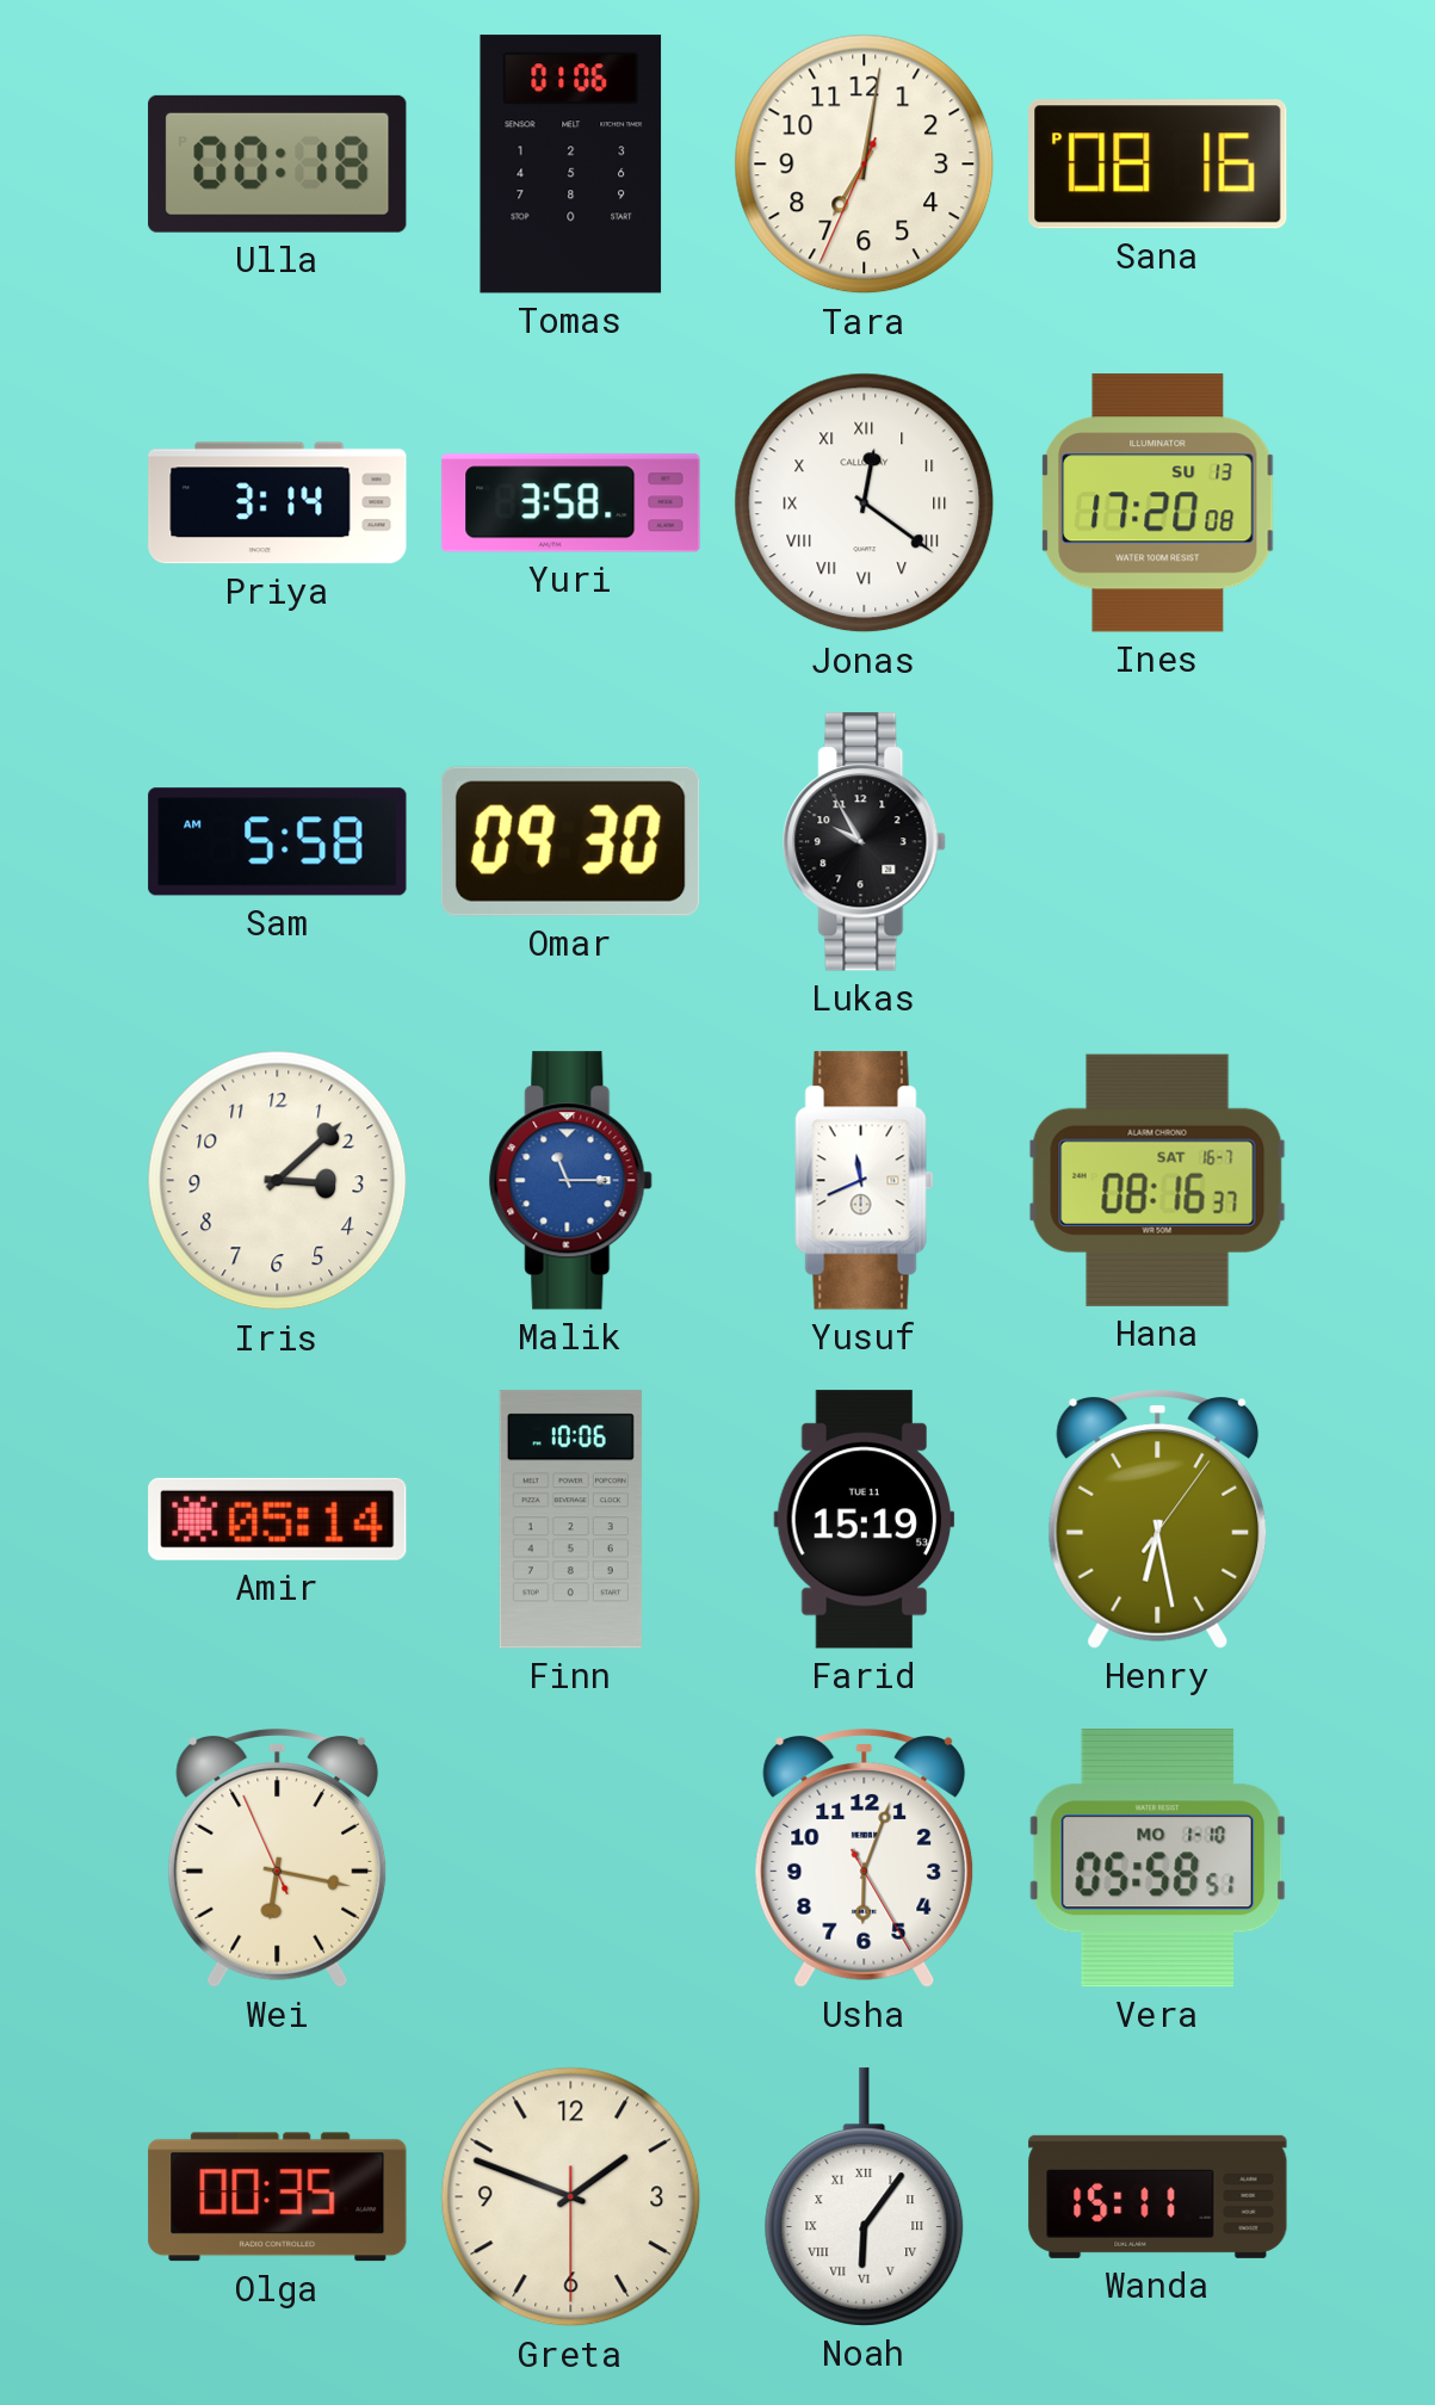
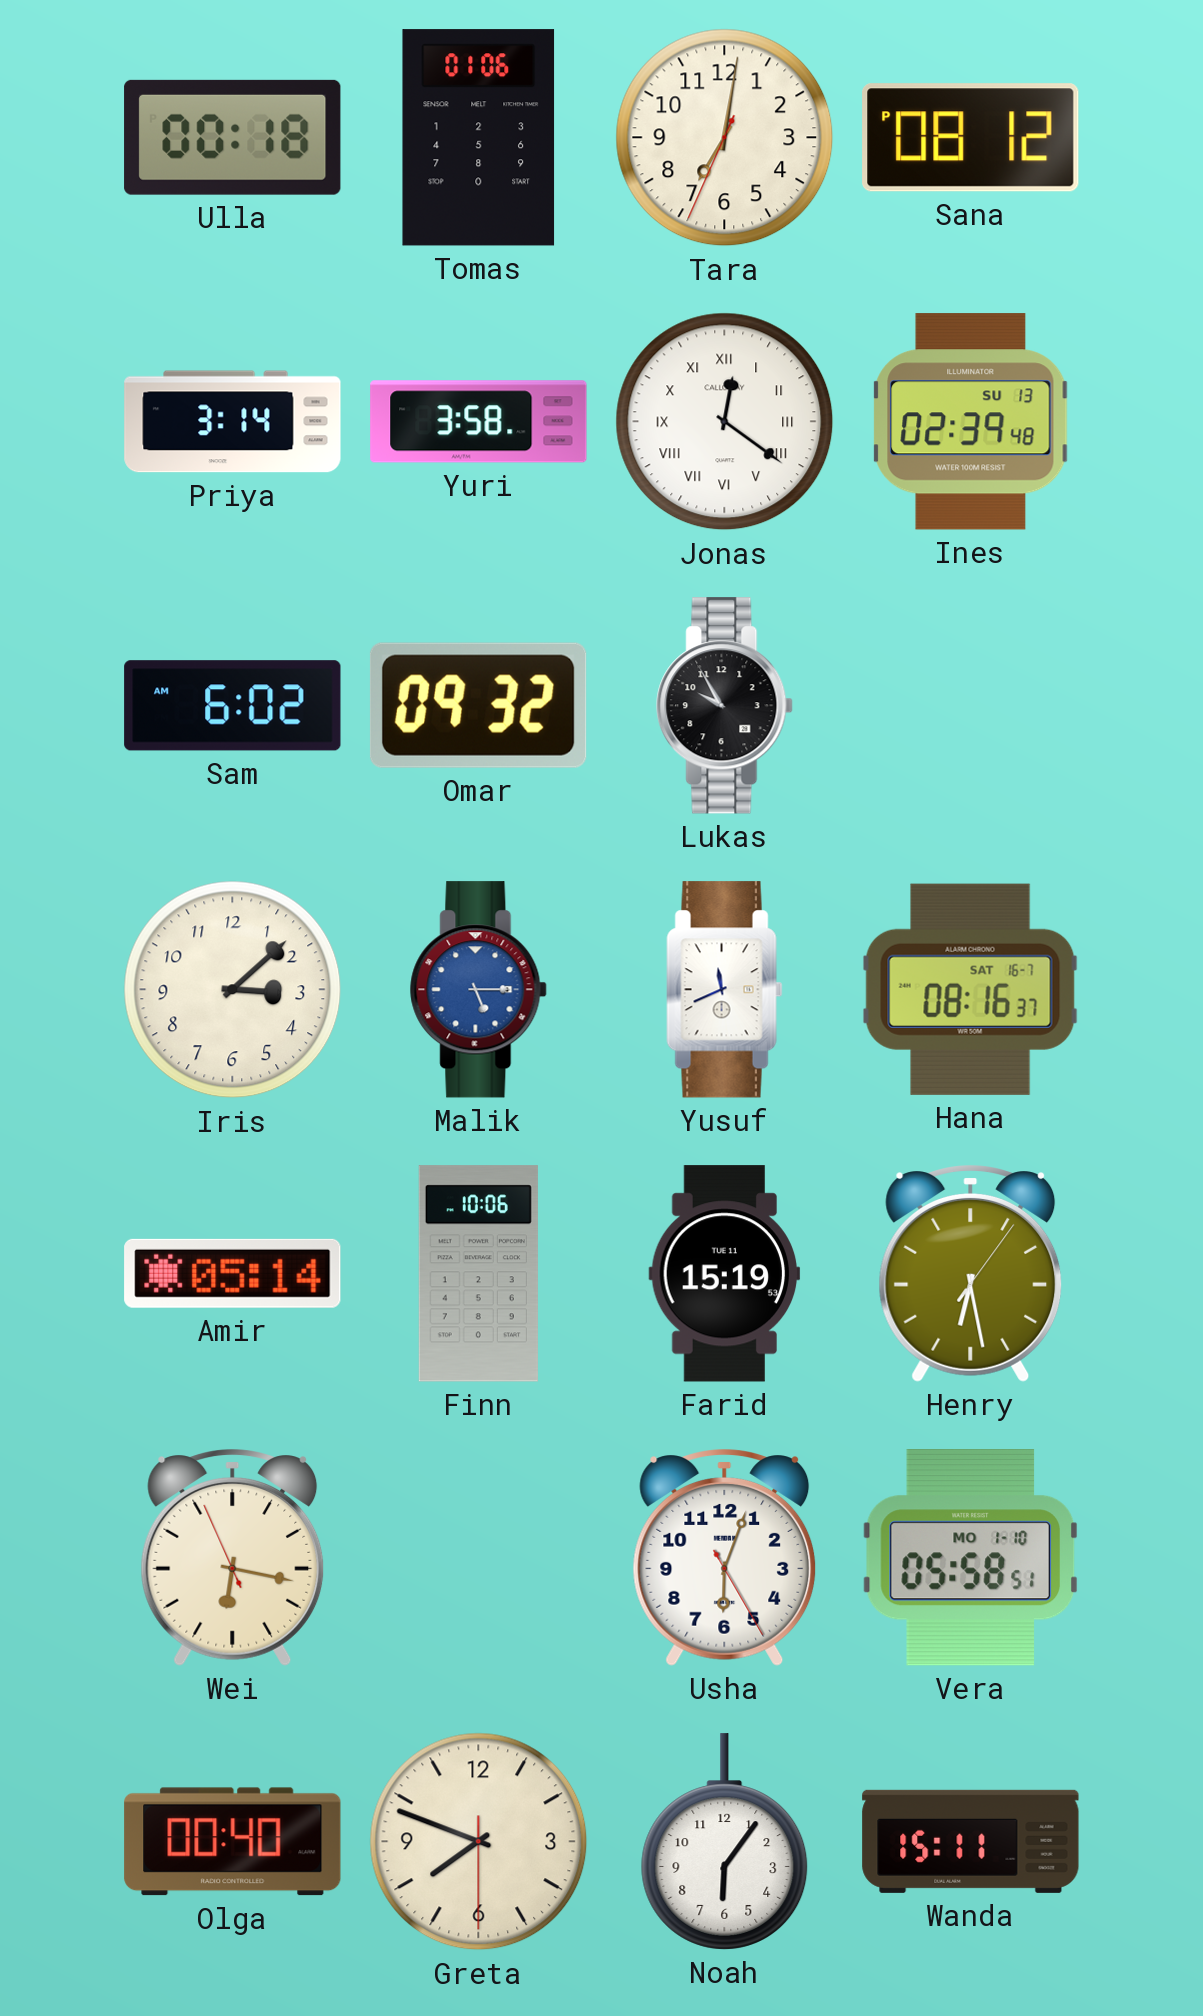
Sana: 08:16 -> 08:12
Ines: 17:20 -> 02:39
Sam: 5:58 -> 6:02
Omar: 09:30 -> 09:32
Malik: 11:15 -> 5:15
Olga: 00:35 -> 00:40
Greta: 1:48 -> 7:48
Noah numerals: Roman -> Arabic
